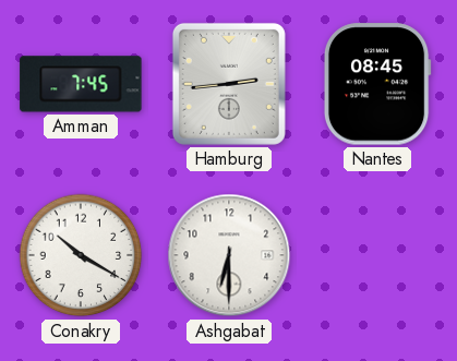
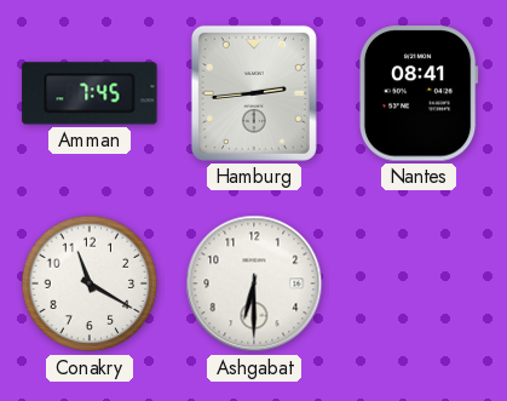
Nantes: 08:45 -> 08:41
Conakry: 10:20 -> 11:20
